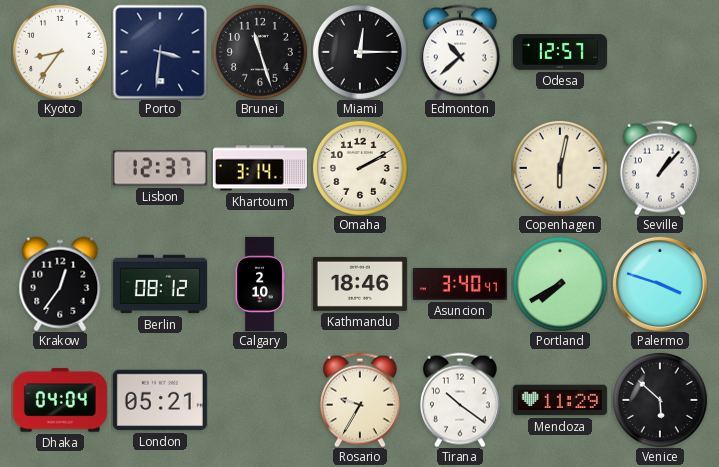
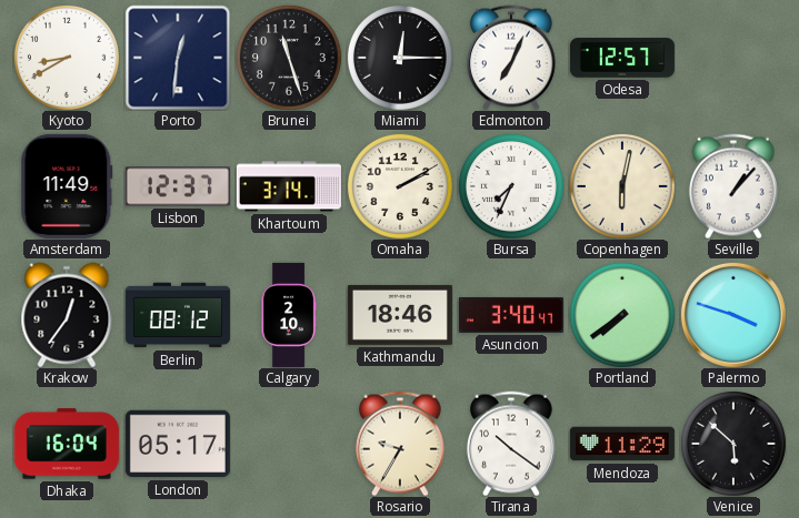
Kyoto: 8:36 -> 8:40
Porto: 3:31 -> 12:31
Edmonton: 10:38 -> 7:04
Amsterdam: none -> 11:49
Bursa: none -> 7:34
Portland: 7:40 -> 7:39
Dhaka: 04:04 -> 16:04
London: 05:21 -> 05:17
